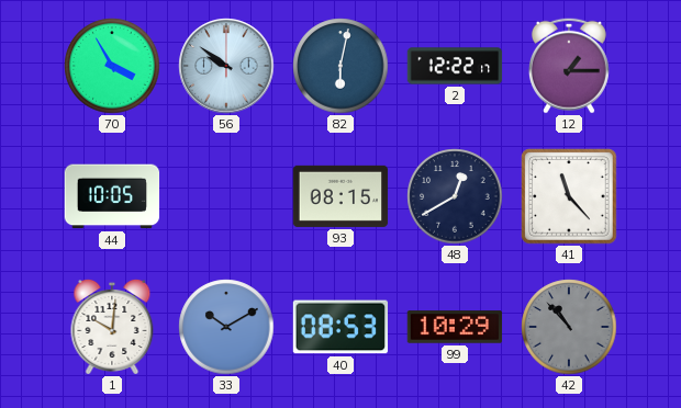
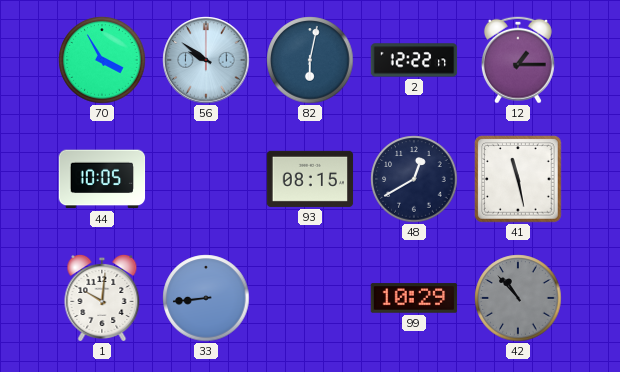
41: 11:23 -> 11:28
33: 10:10 -> 8:44
40: 08:53 -> none
